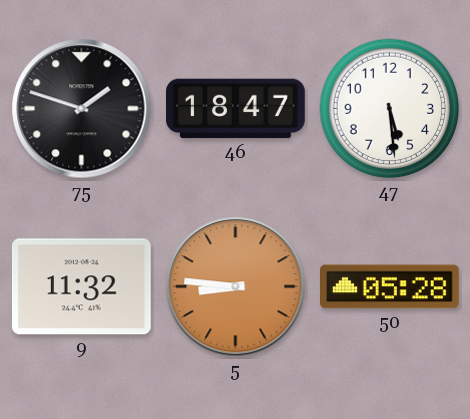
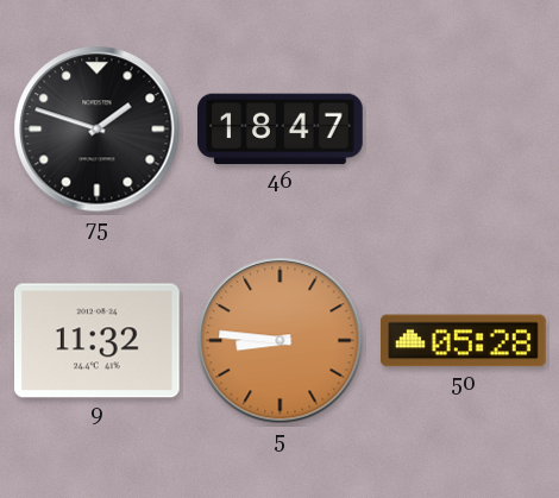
47: 5:29 -> none
